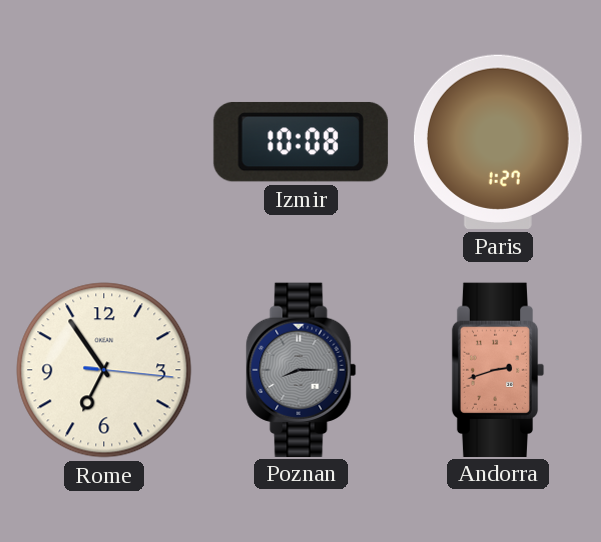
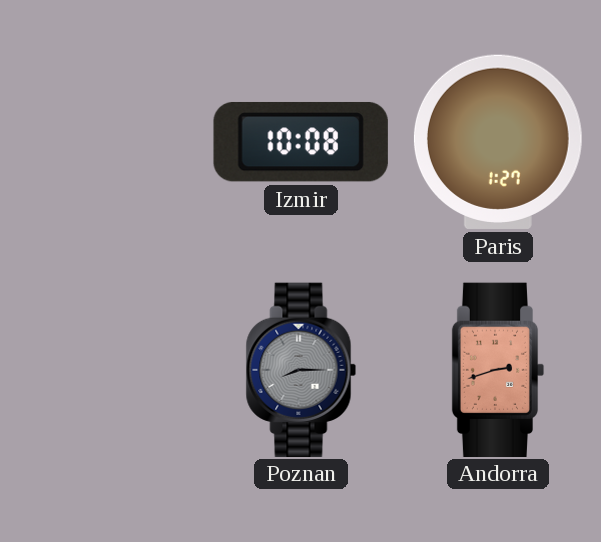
Rome: 6:54 -> none
